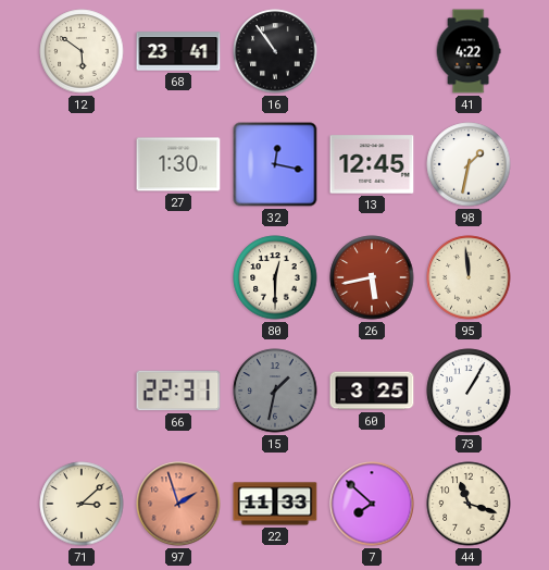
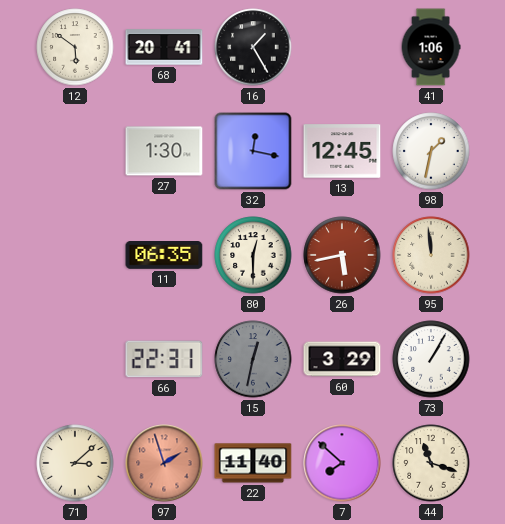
68: 23:41 -> 20:41
16: 10:54 -> 1:25
41: 4:22 -> 1:06
11: none -> 06:35
15: 1:32 -> 12:32
60: 3:25 -> 3:29
22: 11:33 -> 11:40
